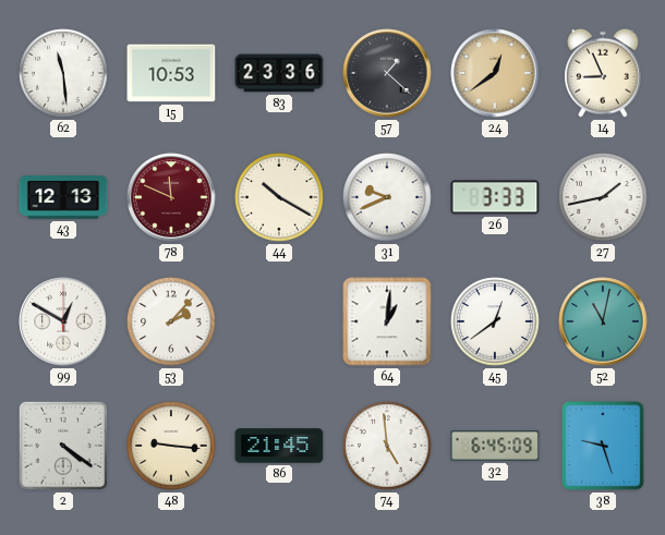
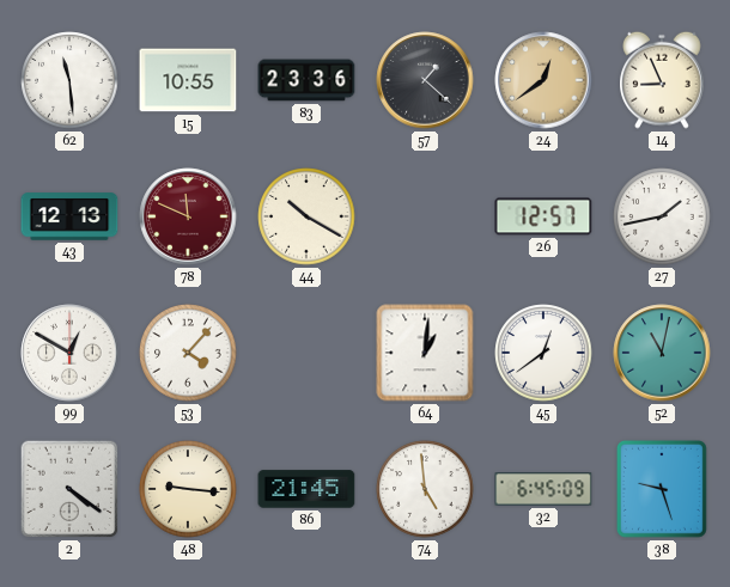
15: 10:53 -> 10:55
31: 9:41 -> none
26: 3:33 -> 12:57
53: 2:07 -> 4:07
